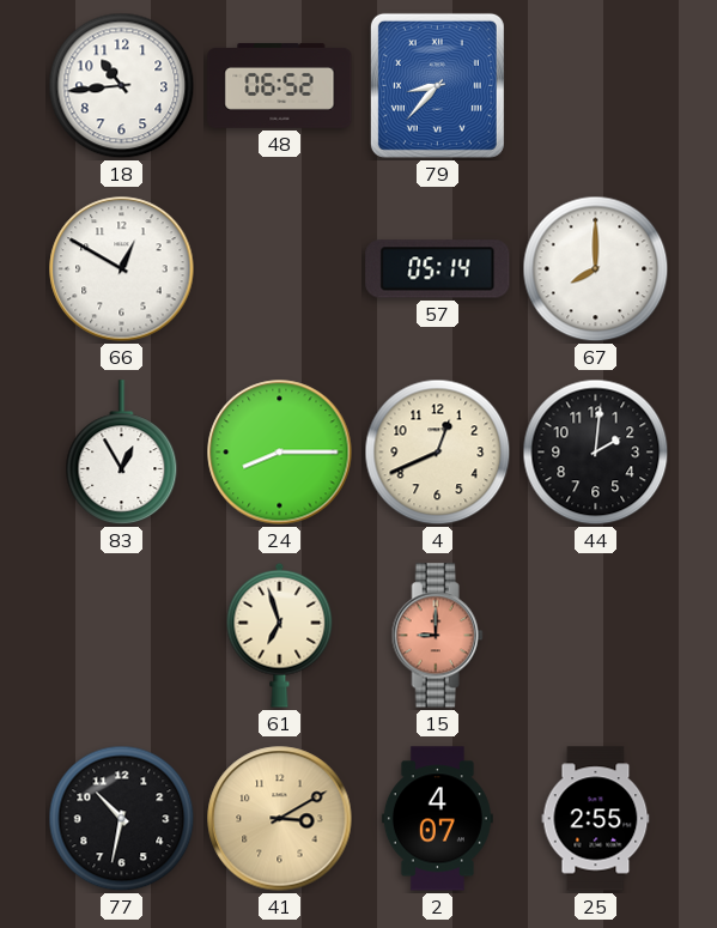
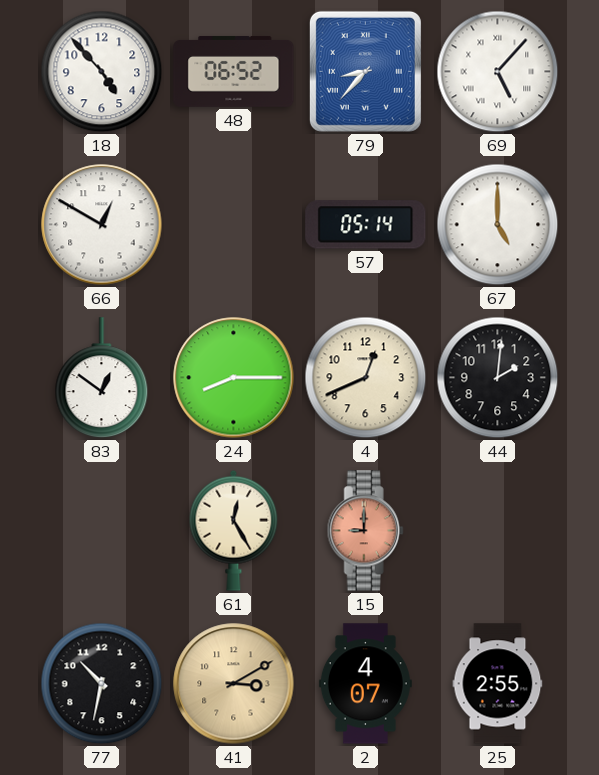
18: 10:44 -> 4:53
69: none -> 5:07
67: 8:00 -> 5:00
83: 12:55 -> 12:51
61: 6:57 -> 12:25
